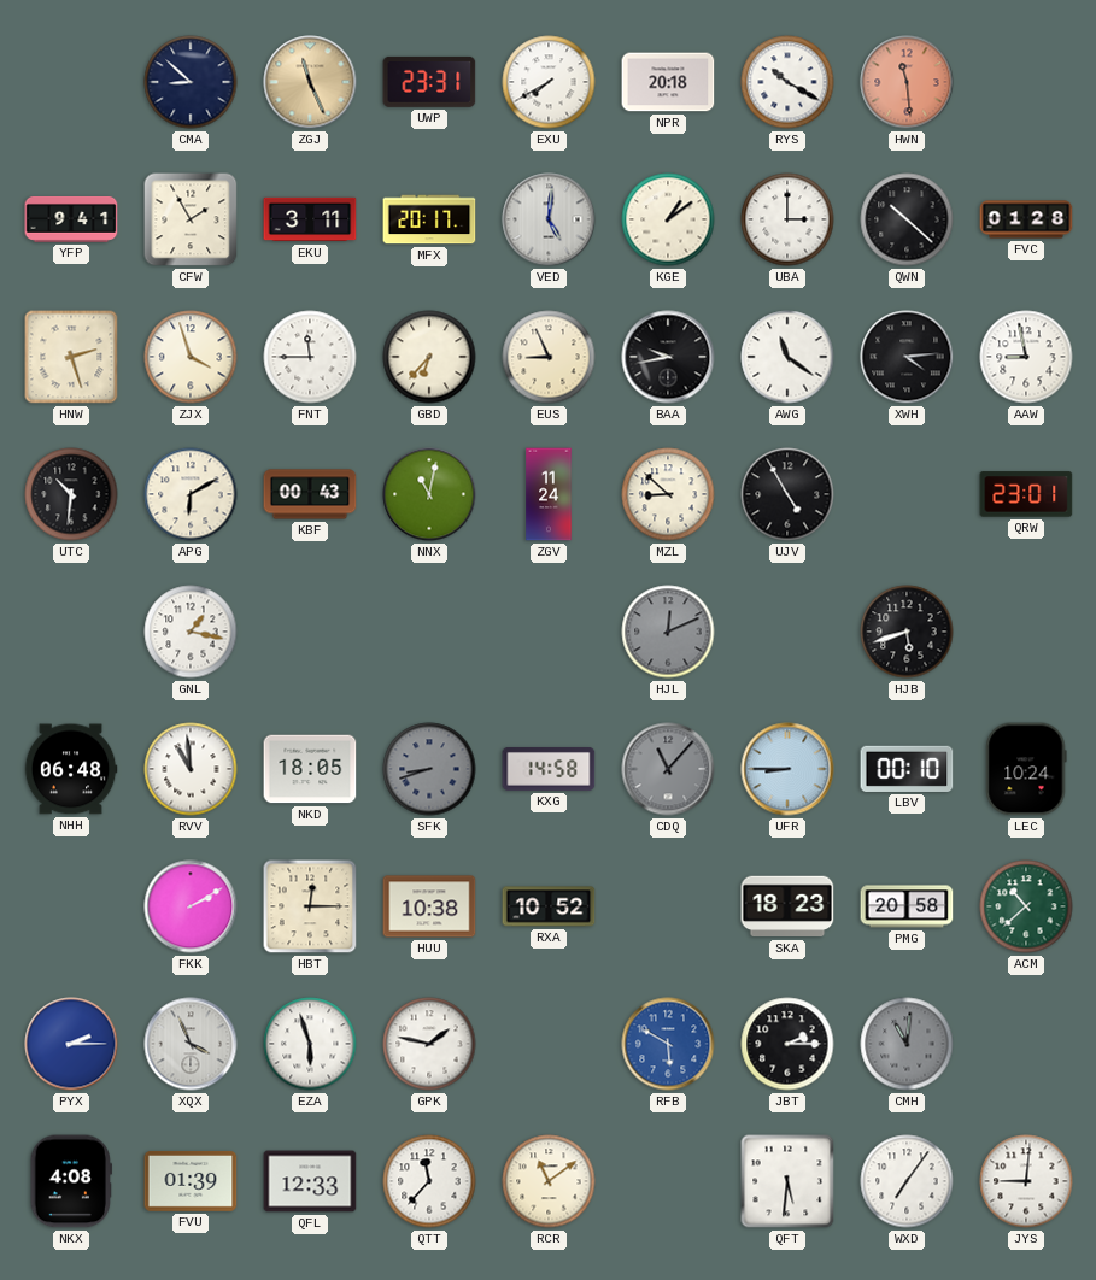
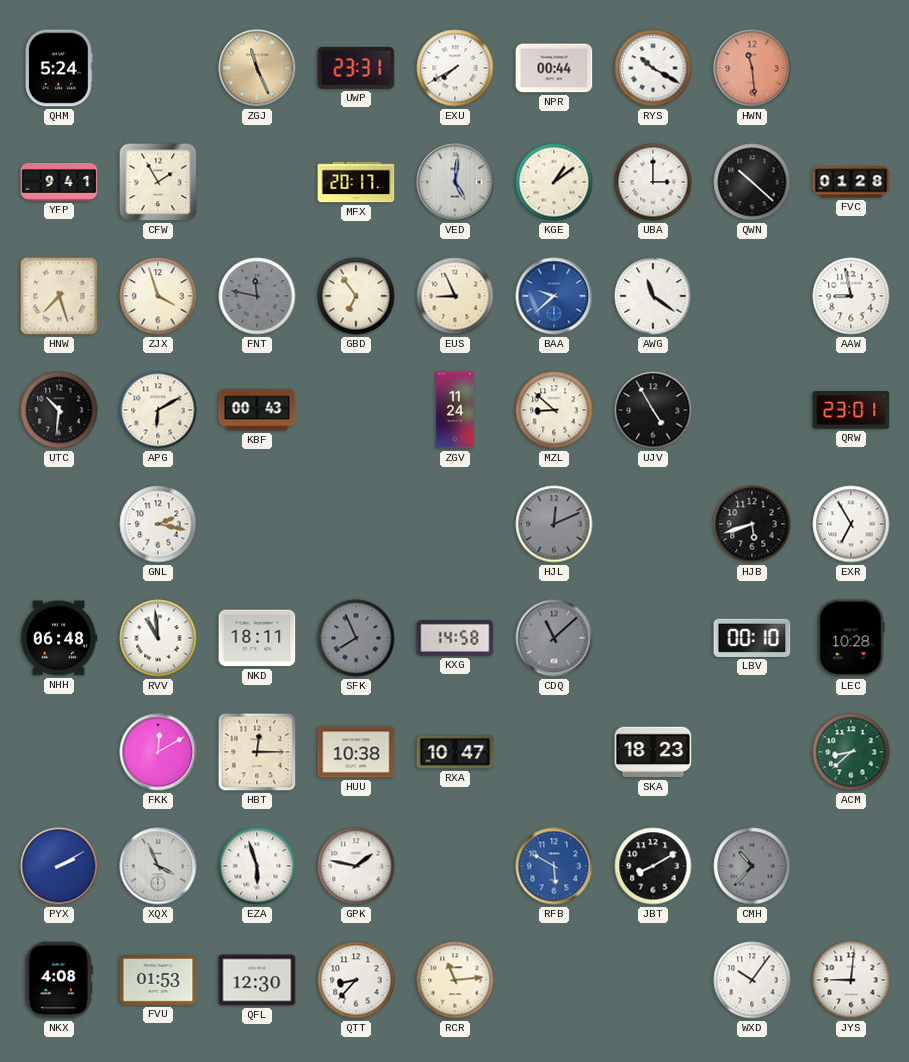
QHM: none -> 5:24
CMA: 8:52 -> none
NPR: 20:18 -> 00:44
EKU: 3:11 -> none
HNW: 2:27 -> 7:27
FNT: 11:45 -> 11:47
FNT dial: white -> grey
GBD: 6:37 -> 6:54
BAA: 9:43 -> 9:38
BAA dial: black -> blue
XWH: 4:14 -> none
NNX: 11:02 -> none
GNL: 1:17 -> 2:17
EXR: none -> 6:55
NKD: 18:05 -> 18:11
SFK: 8:42 -> 7:56
CDQ: 11:07 -> 11:08
UFR: 8:45 -> none
LEC: 10:24 -> 10:28
FKK: 2:10 -> 12:10
RXA: 10:52 -> 10:47
PMG: 20:58 -> none
ACM: 10:38 -> 8:38
PYX: 2:15 -> 2:10
JBT: 2:15 -> 8:10
CMH: 11:01 -> 10:37
FVU: 01:39 -> 01:53
QFL: 12:33 -> 12:30
QTT: 11:37 -> 8:37
RCR: 11:09 -> 11:14
QFT: 5:31 -> none
WXD: 7:06 -> 10:06
